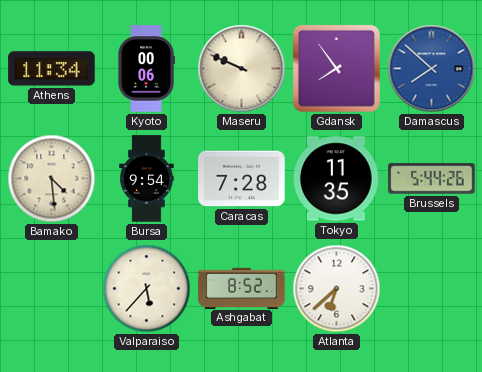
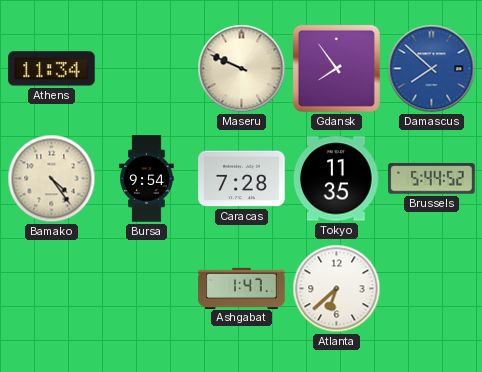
Kyoto: 00:06 -> none
Bamako: 4:29 -> 4:24
Brussels: 5:44:26 -> 5:44:52
Valparaiso: 5:37 -> none
Ashgabat: 8:52 -> 1:47
